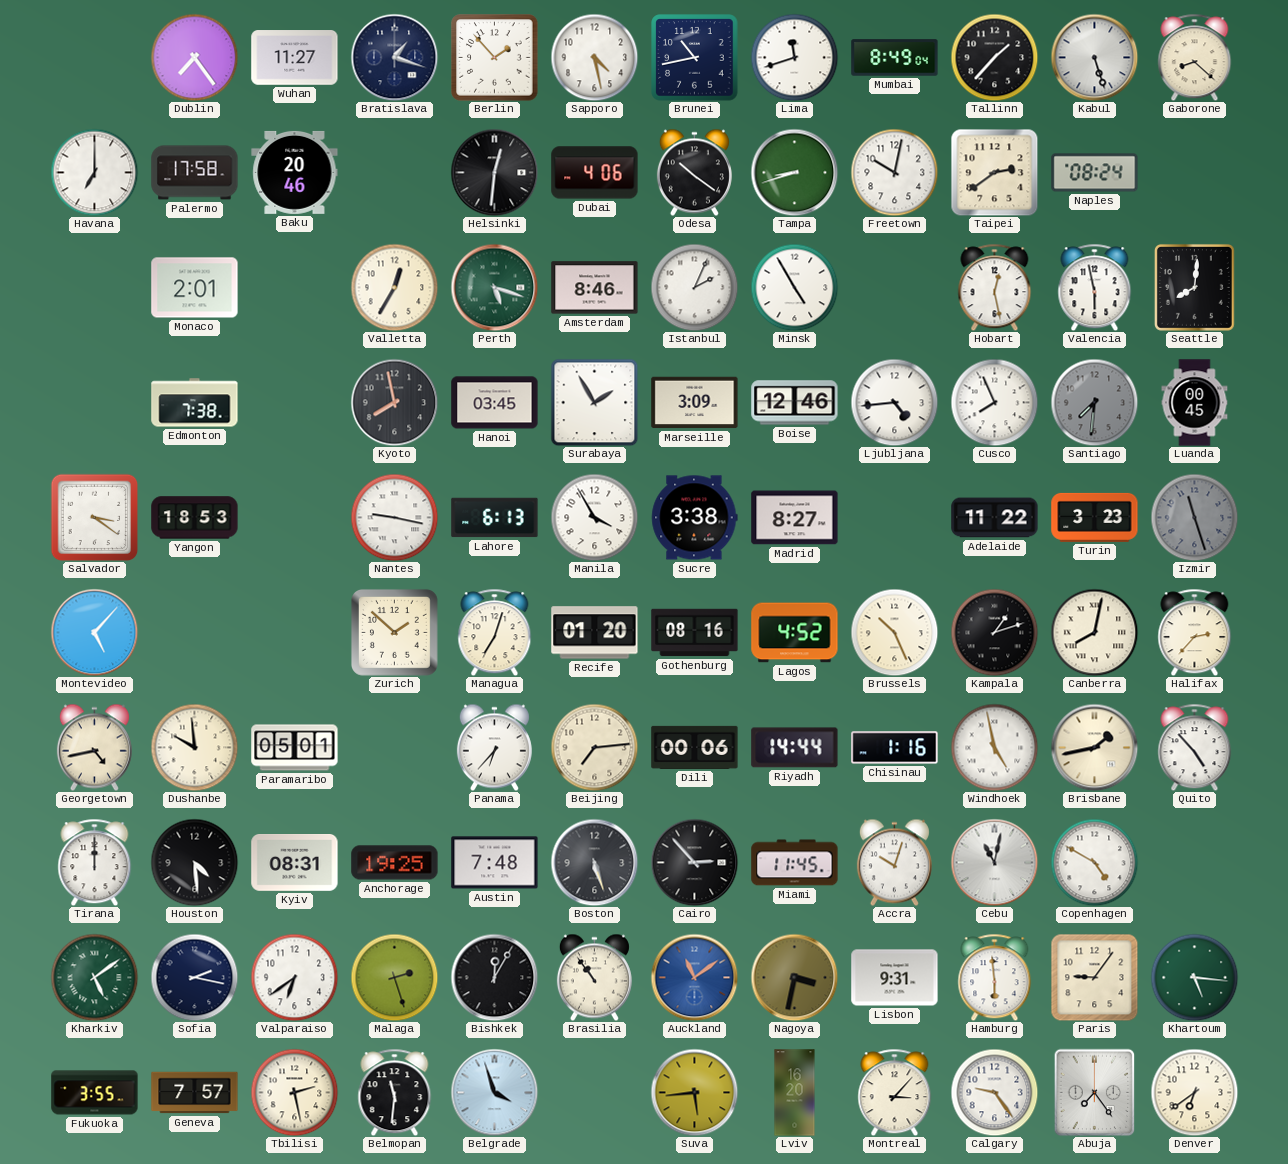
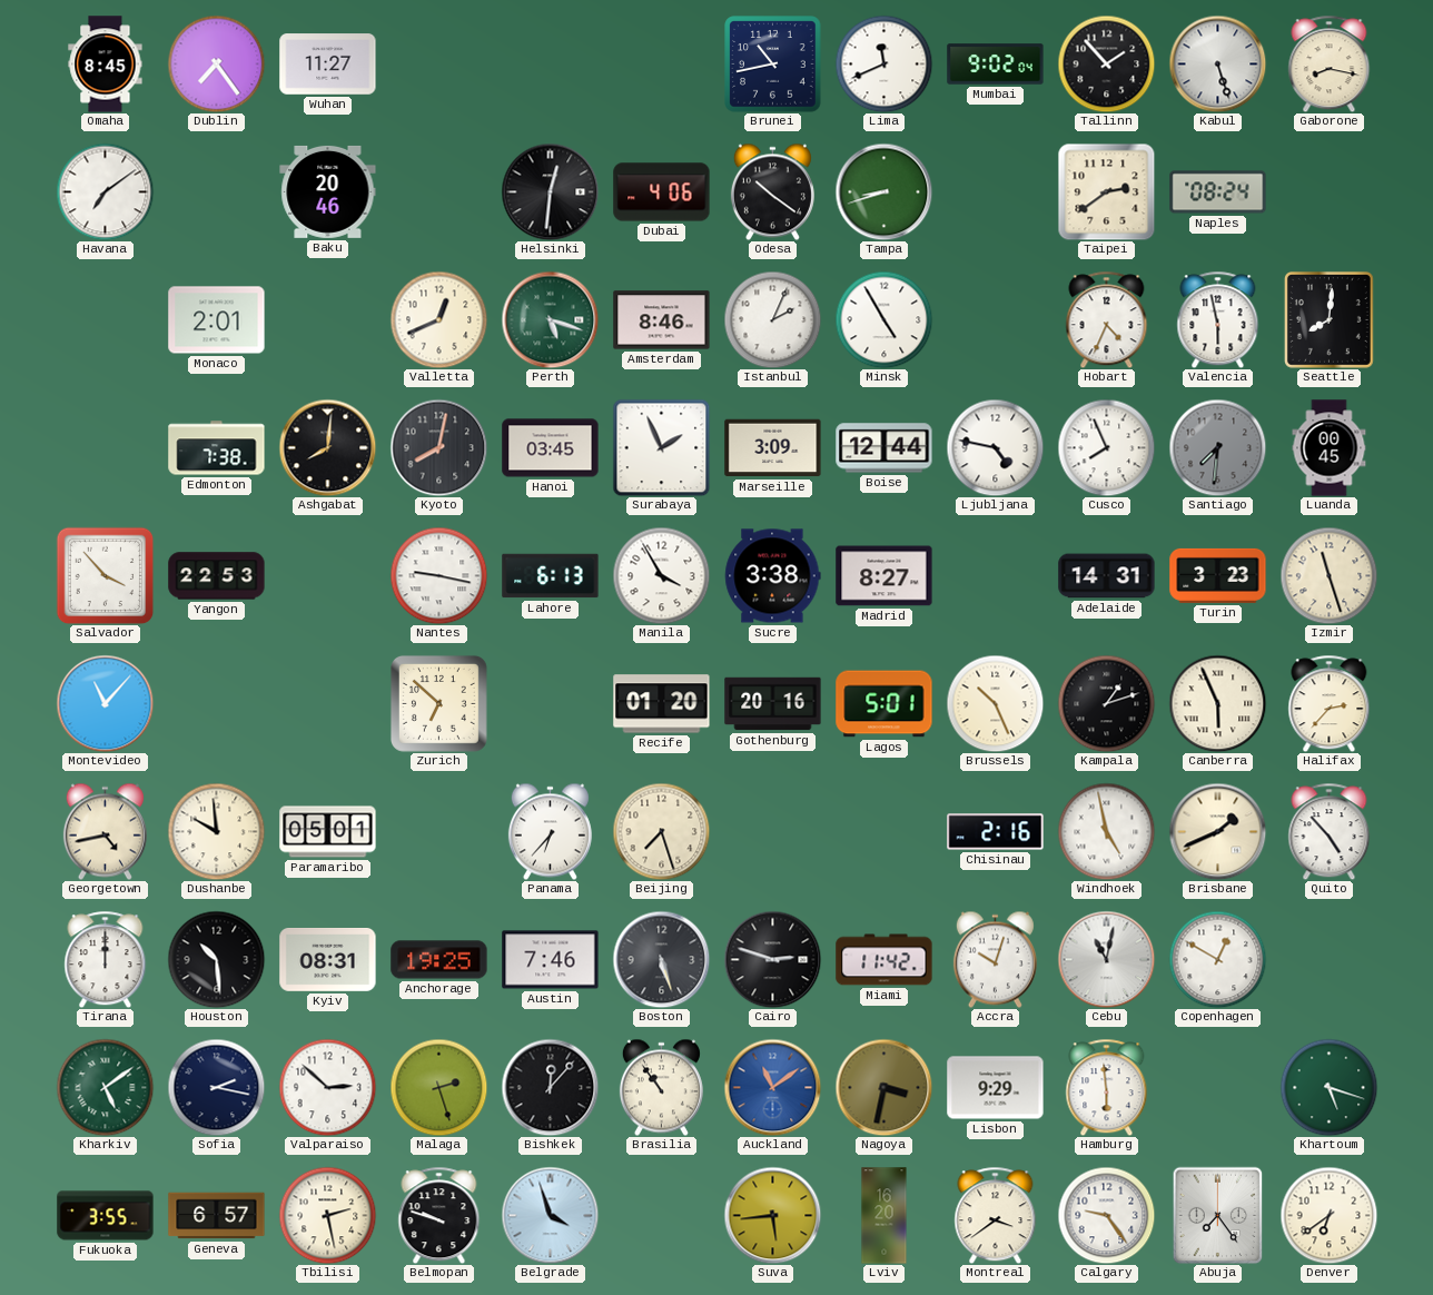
Omaha: none -> 8:45
Bratislava: 1:18 -> none
Berlin: 1:53 -> none
Sapporo: 4:28 -> none
Lima: 11:42 -> 11:41
Mumbai: 8:49 -> 9:02
Tallinn: 1:37 -> 1:53
Gaborone: 8:22 -> 8:17
Havana: 7:00 -> 7:09
Palermo: 17:58 -> none
Freetown: 10:02 -> none
Valletta: 12:35 -> 12:41
Hobart: 12:28 -> 4:34
Ashgabat: none -> 8:01
Kyoto: 7:58 -> 8:02
Surabaya: 1:55 -> 1:56
Boise: 12:46 -> 12:44
Ljubljana: 4:44 -> 4:47
Salvador: 3:21 -> 3:53
Yangon: 18:53 -> 22:53
Adelaide: 11:22 -> 14:31
Izmir dial: grey -> cream
Montevideo: 5:07 -> 11:07
Zurich: 1:52 -> 6:52
Managua: 7:03 -> none
Gothenburg: 08:16 -> 20:16
Lagos: 4:52 -> 5:01
Canberra: 8:02 -> 5:56
Beijing: 7:14 -> 7:27
Dili: 00:06 -> none
Riyadh: 14:44 -> none
Chisinau: 1:16 -> 2:16
Brisbane: 1:43 -> 1:41
Houston: 4:29 -> 10:29
Austin: 7:48 -> 7:46
Cairo: 2:53 -> 2:48
Miami: 11:45 -> 11:42
Copenhagen: 4:50 -> 12:50
Valparaiso: 6:39 -> 2:52
Bishkek: 12:05 -> 12:07
Lisbon: 9:31 -> 9:29
Paris: 9:06 -> none
Khartoum: 5:16 -> 5:18
Geneva: 7:57 -> 6:57
Belmopan: 11:31 -> 9:48
Montreal: 3:07 -> 3:39
